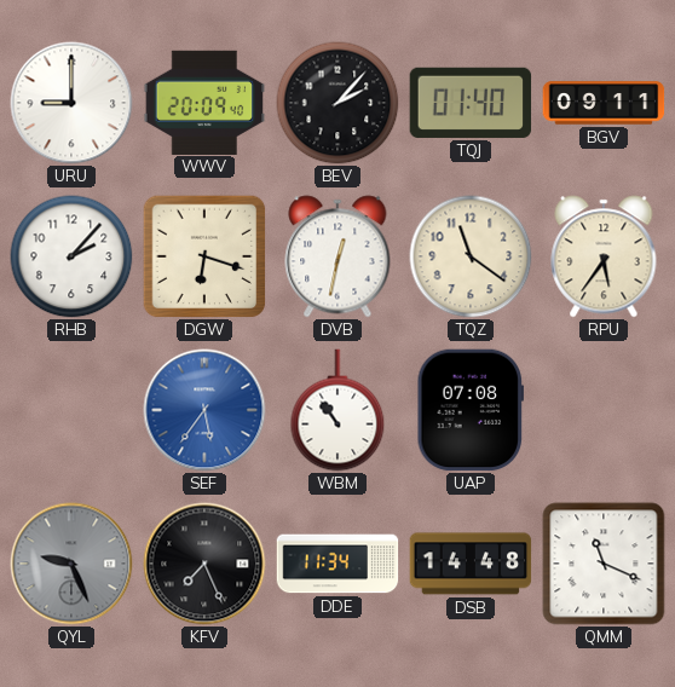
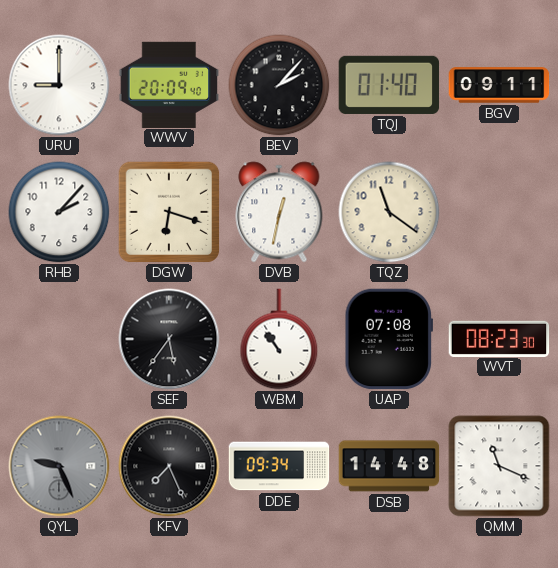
RPU: 5:36 -> none
SEF dial: blue -> black
WVT: none -> 08:23
DDE: 11:34 -> 09:34
